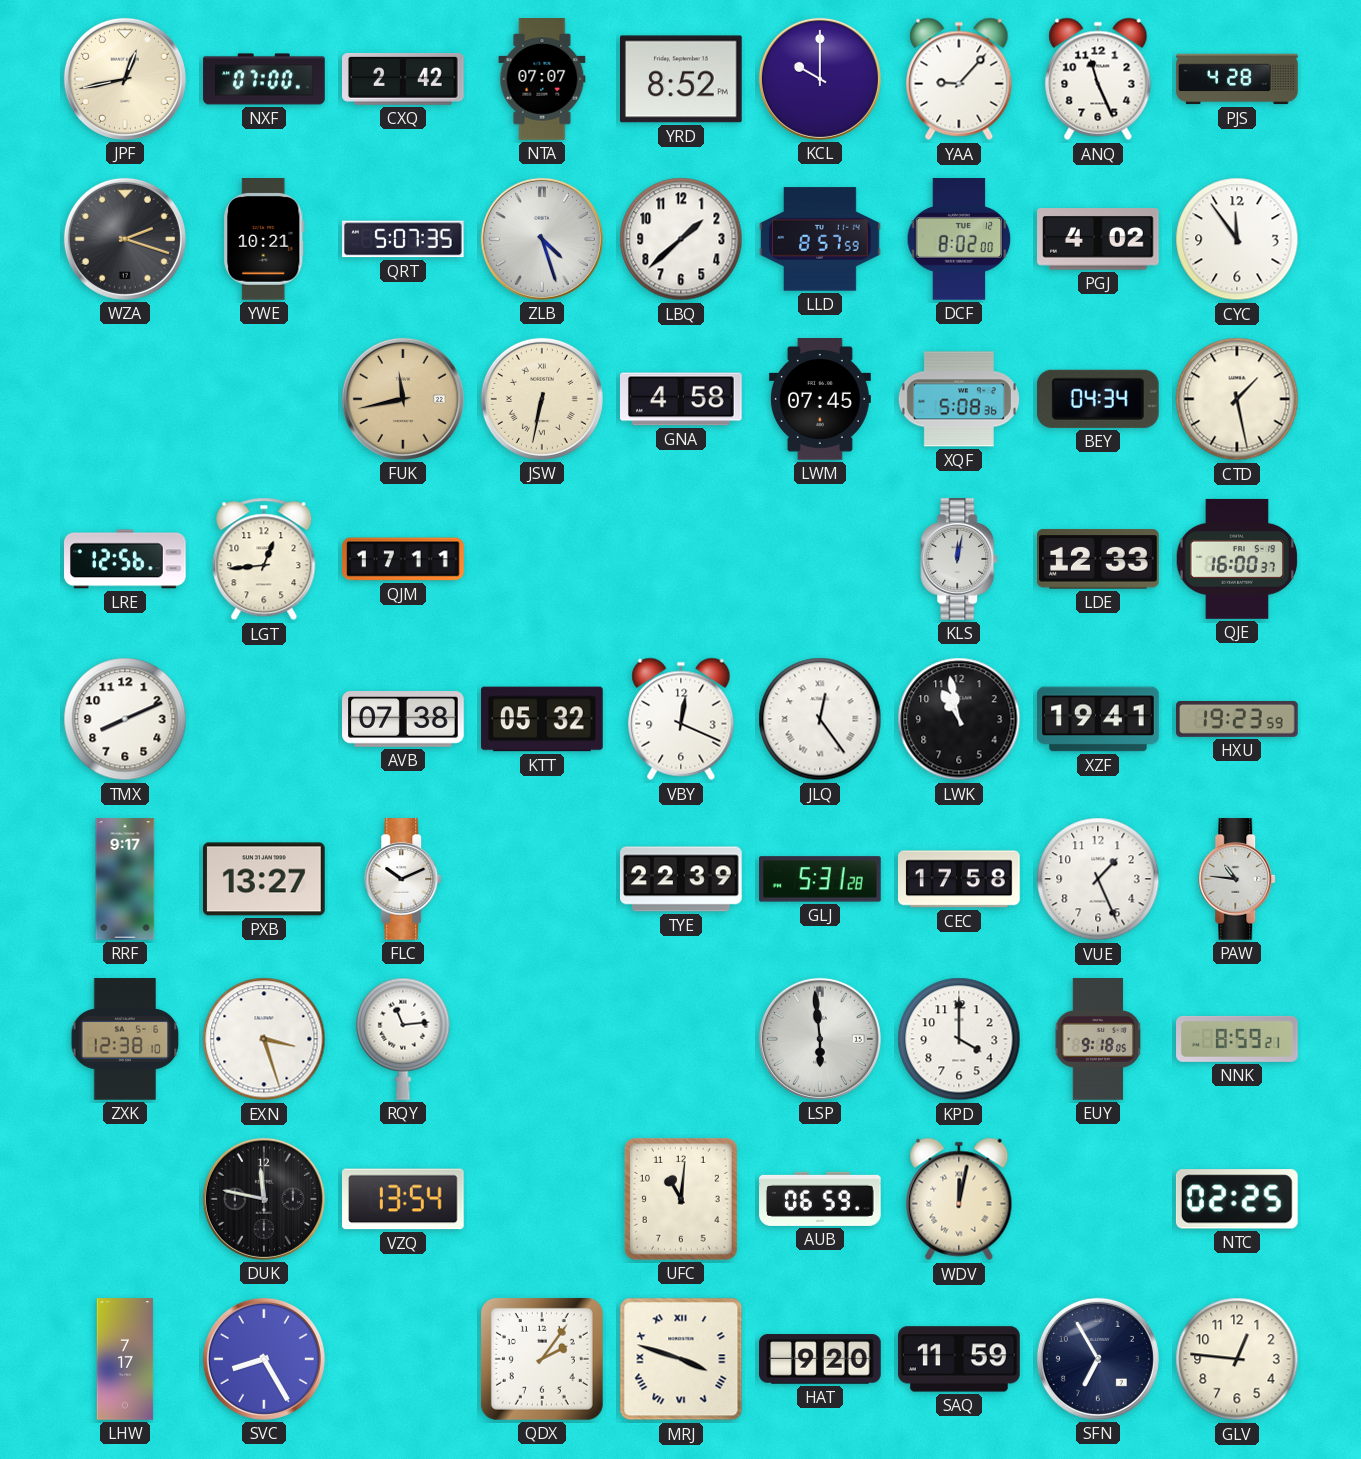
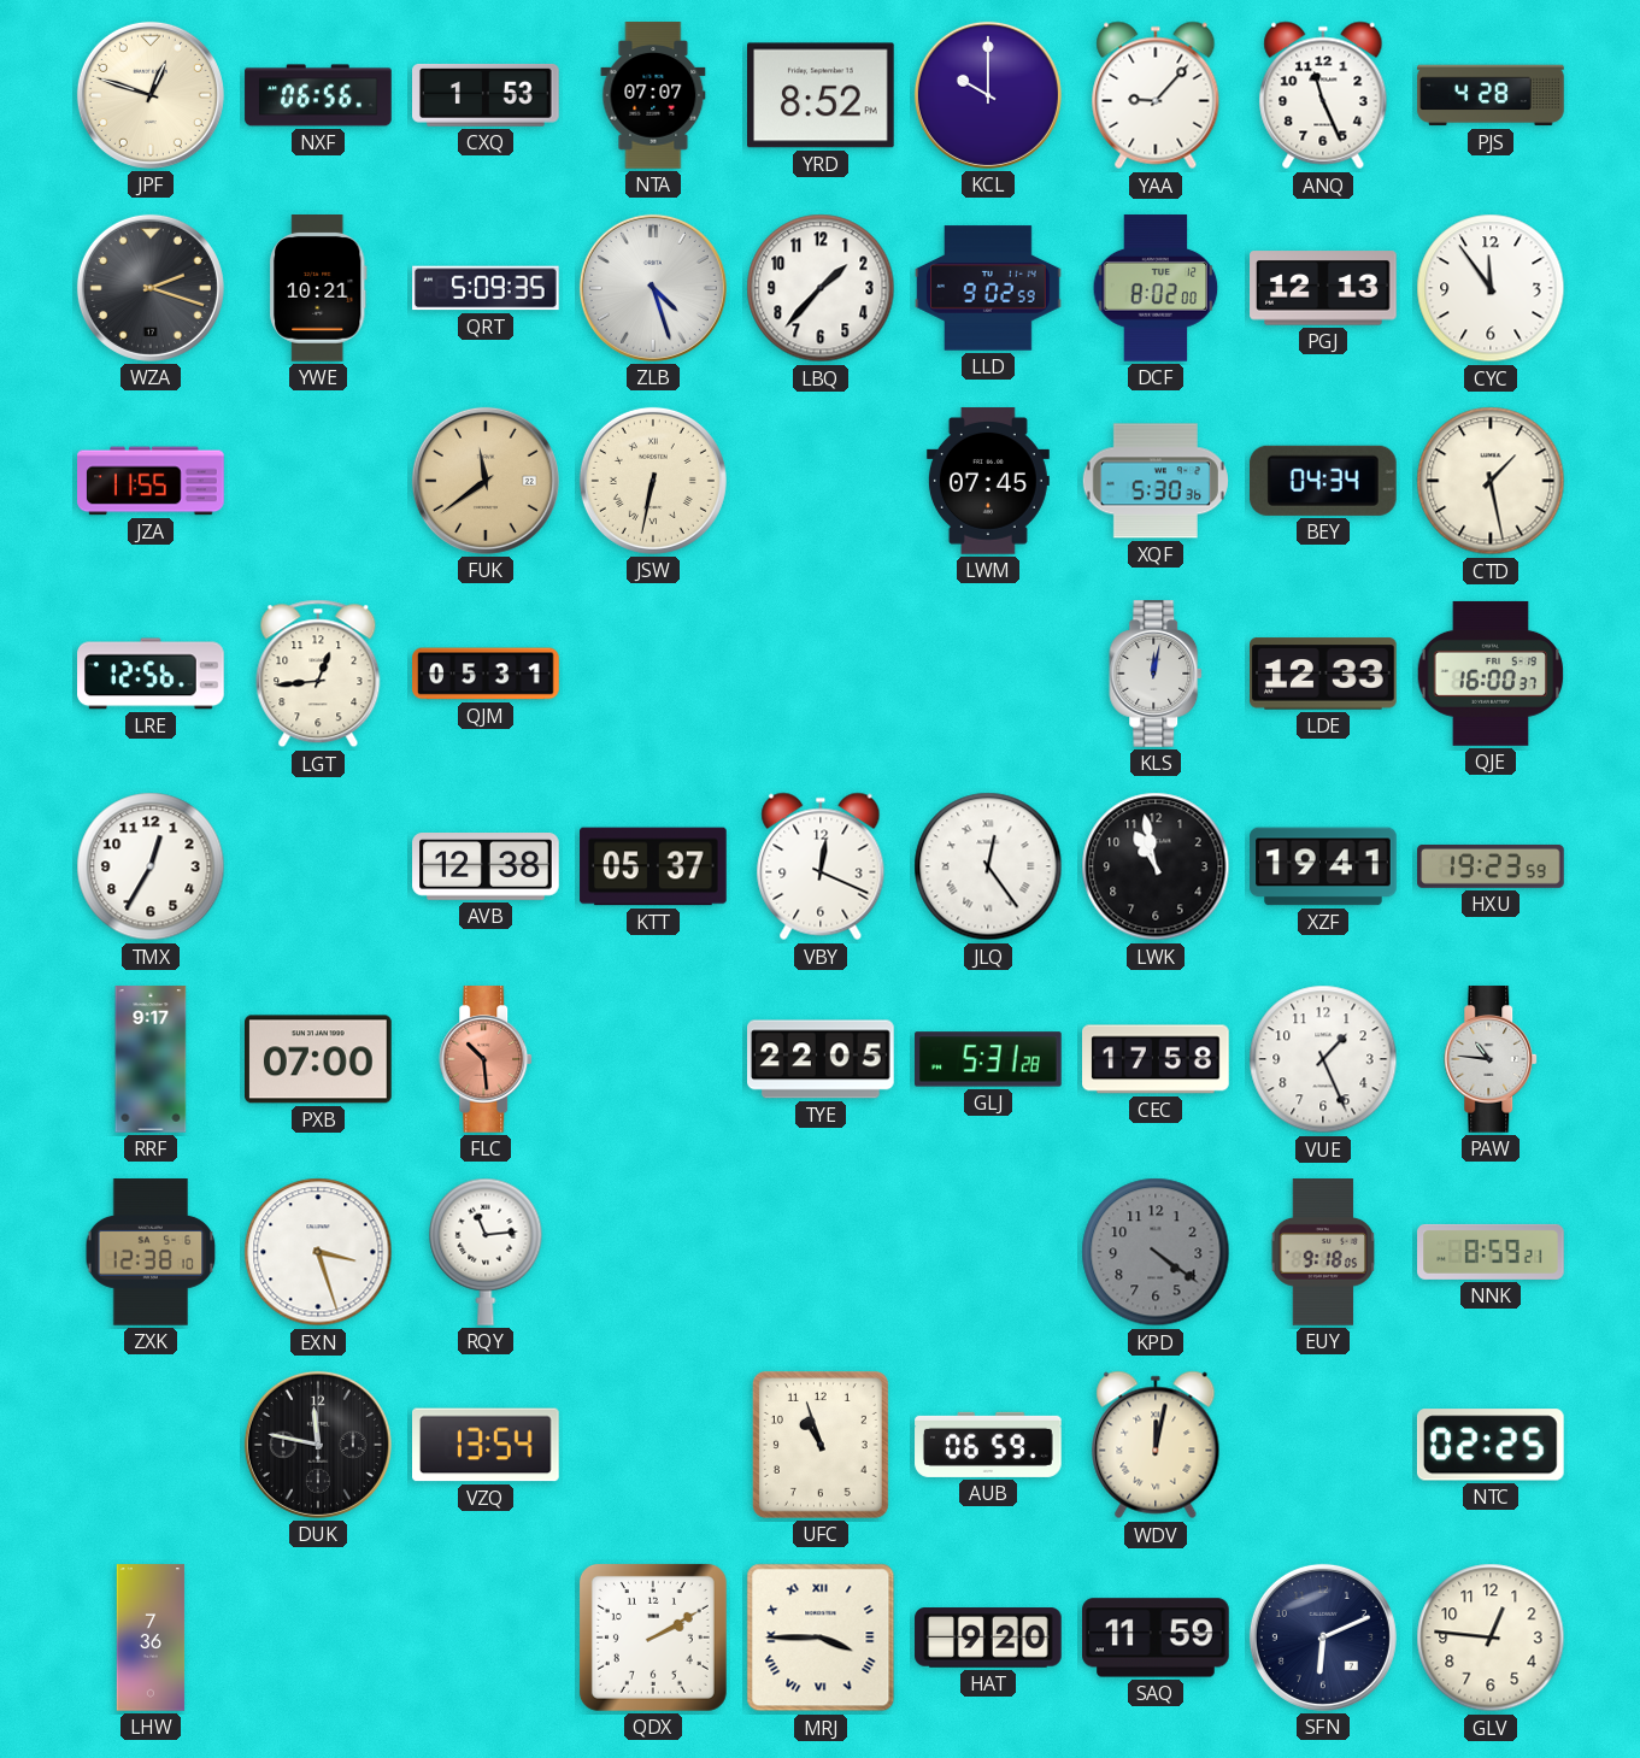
JPF: 12:43 -> 12:48
NXF: 07:00 -> 06:56
CXQ: 2:42 -> 1:53
QRT: 5:07 -> 5:09
LBQ: 1:38 -> 1:37
LLD: 8:57 -> 9:02
PGJ: 4:02 -> 12:13
JZA: none -> 11:55
FUK: 11:43 -> 11:39
GNA: 4:58 -> none
XQF: 5:08 -> 5:30
QJM: 17:11 -> 05:31
TMX: 8:11 -> 12:35
AVB: 07:38 -> 12:38
KTT: 05:32 -> 05:37
PXB: 13:27 -> 07:00
FLC: 10:11 -> 10:29
FLC dial: white -> salmon
TYE: 22:39 -> 22:05
LSP: 5:59 -> none
KPD: 4:00 -> 4:21
KPD dial: white -> grey
UFC: 11:01 -> 10:57
LHW: 7:17 -> 7:36
SVC: 8:25 -> none
QDX: 2:06 -> 2:10
MRJ: 3:48 -> 3:45
SFN: 6:55 -> 6:11
